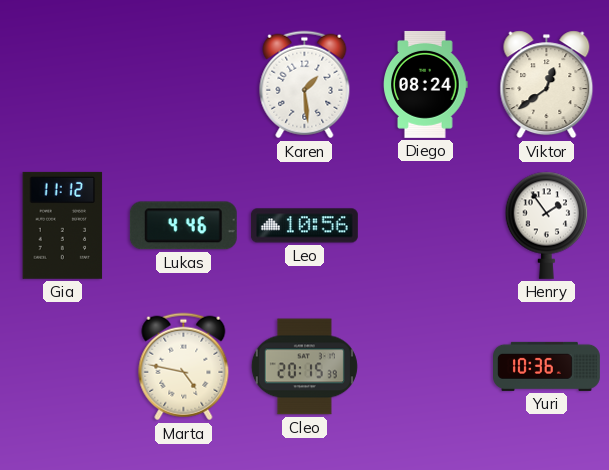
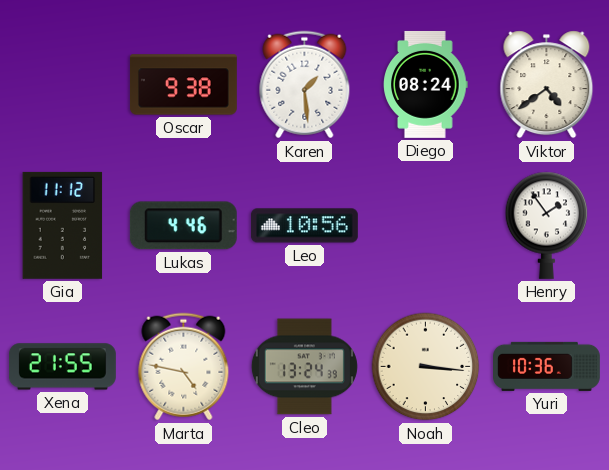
Oscar: none -> 9:38
Viktor: 12:39 -> 4:39
Xena: none -> 21:55
Cleo: 20:15 -> 13:24
Noah: none -> 3:16
